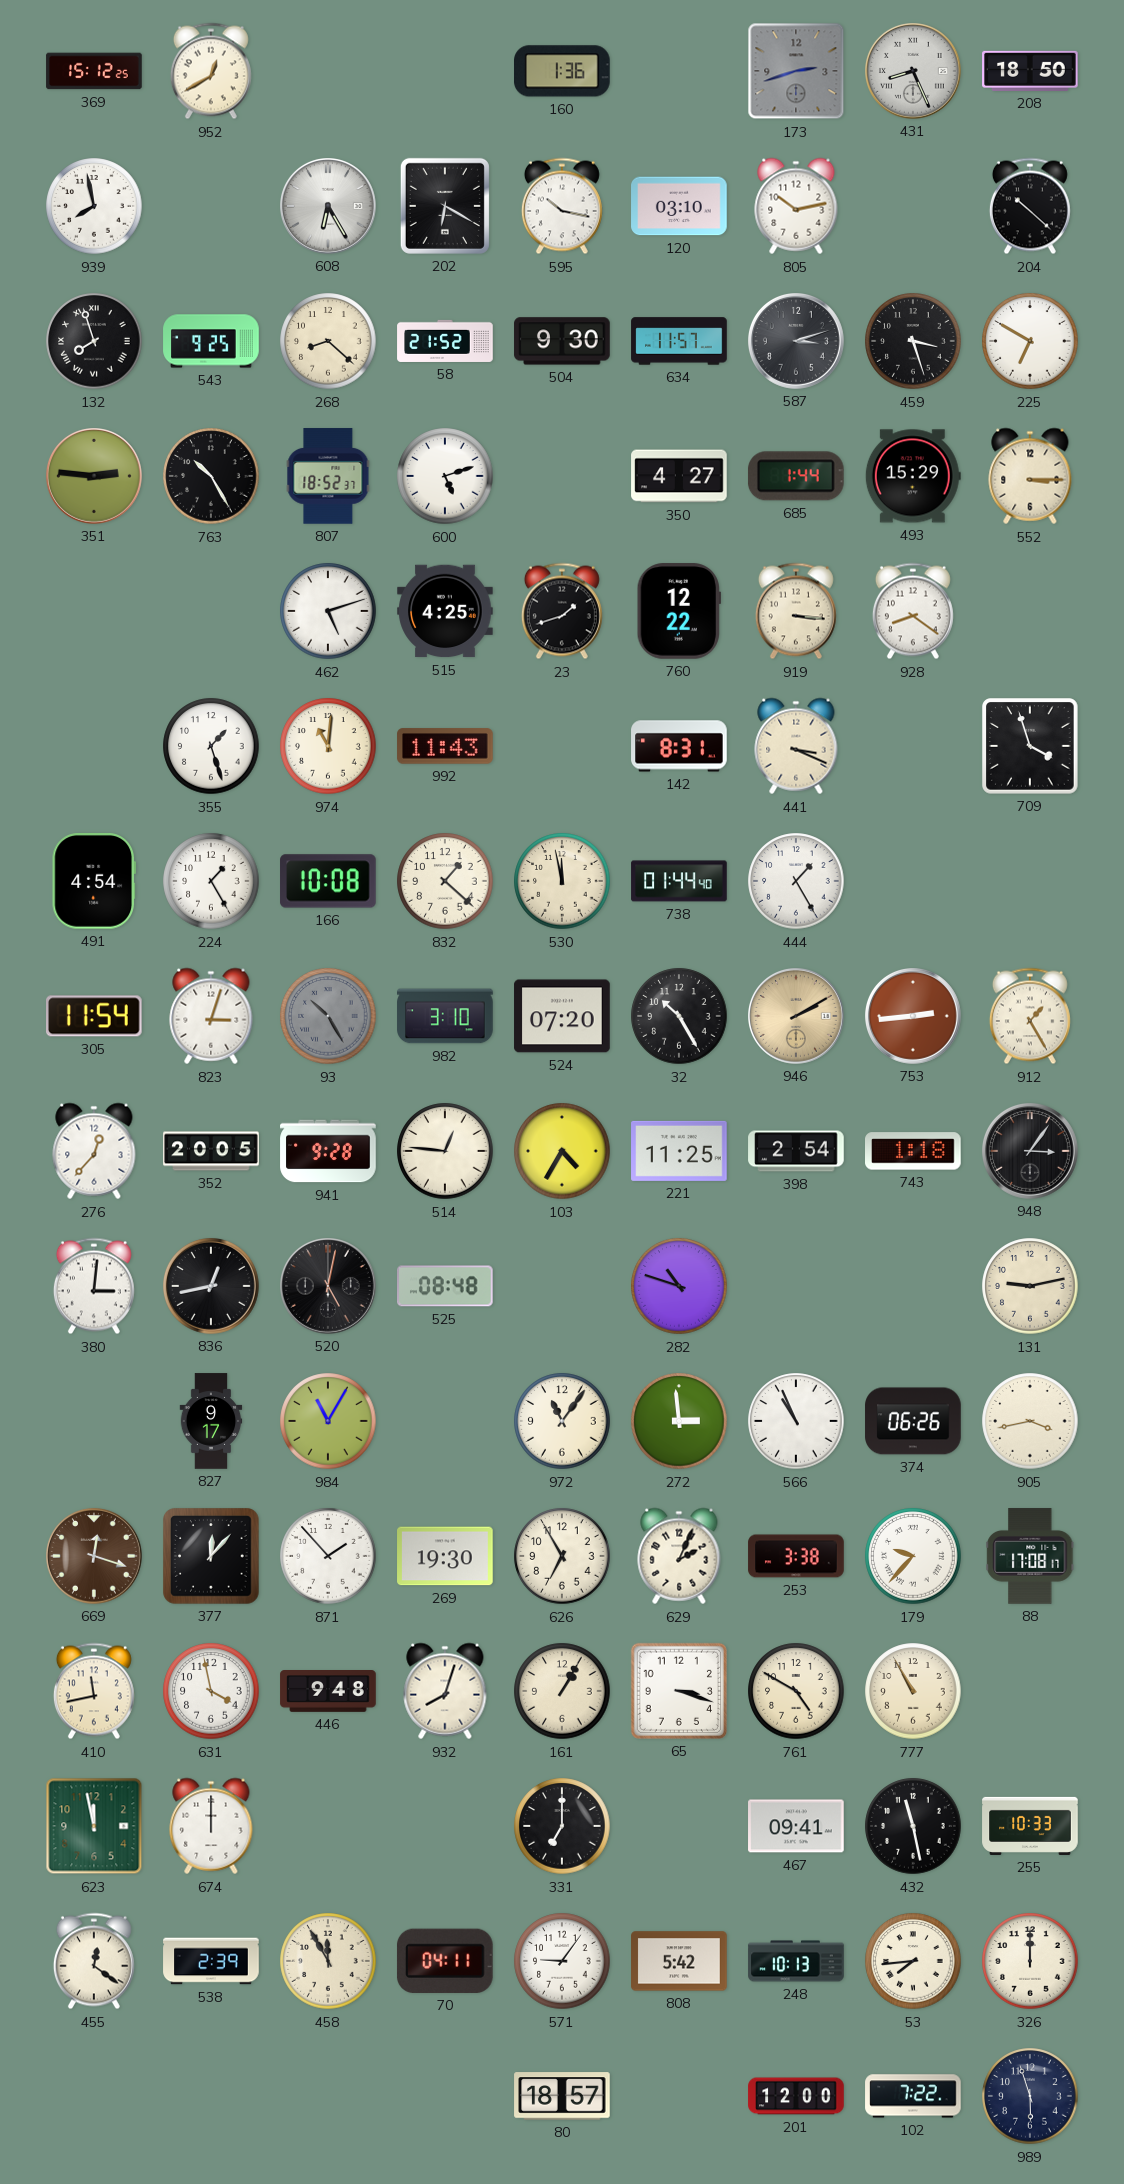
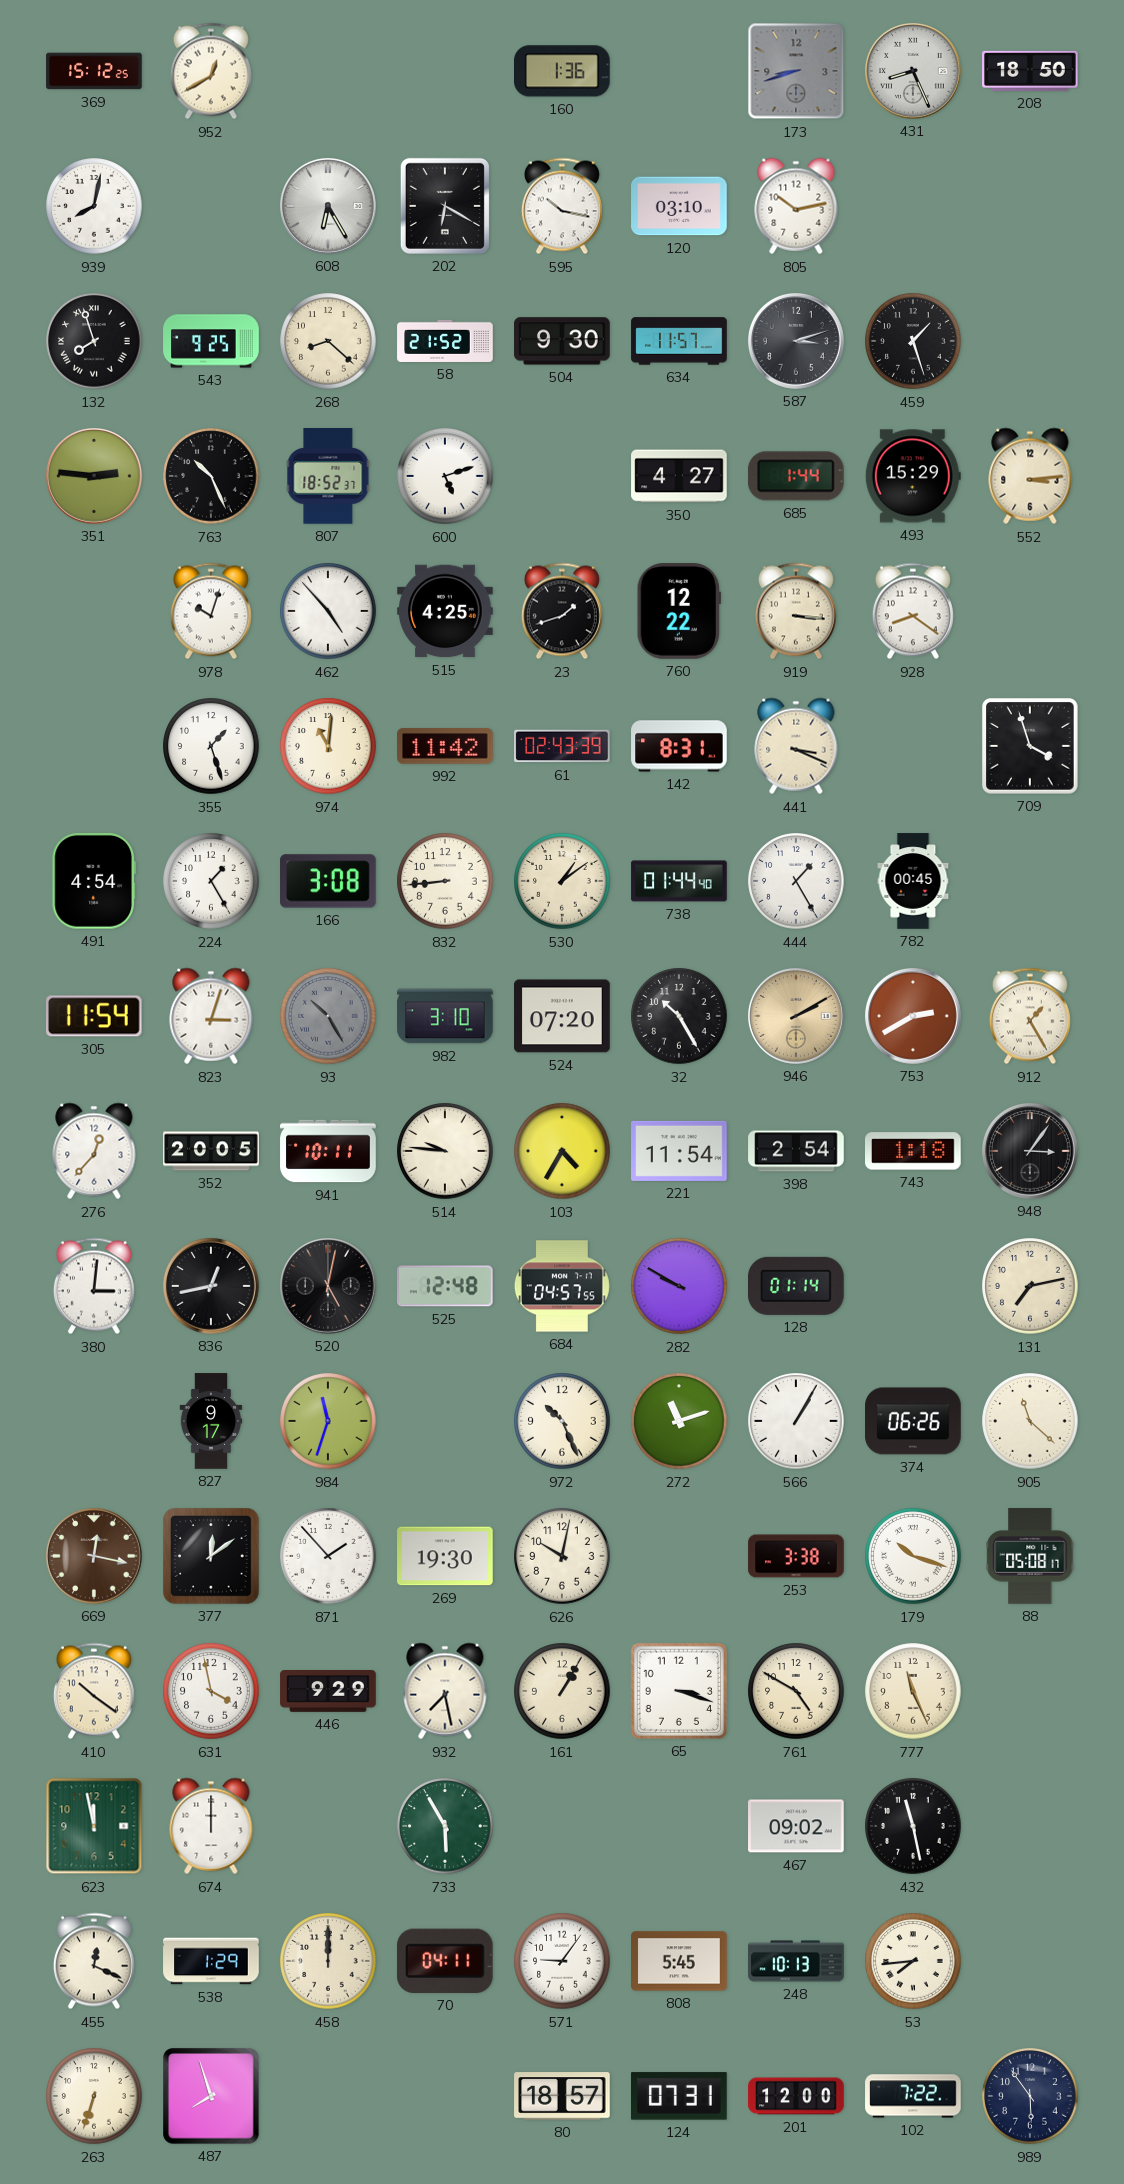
173: 2:42 -> 8:42
939: 7:58 -> 8:02
204: 10:22 -> none
459: 3:27 -> 1:27
225: 6:50 -> none
763: 10:25 -> 10:26
552: 3:15 -> 3:14
978: none -> 10:03
462: 5:12 -> 4:53
992: 11:43 -> 11:42
61: none -> 02:43
166: 10:08 -> 3:08
832: 1:22 -> 8:44
530: 11:58 -> 1:09
782: none -> 00:45
753: 2:44 -> 2:40
941: 9:28 -> 10:11
514: 12:46 -> 9:46
221: 11:25 -> 11:54
525: 08:48 -> 12:48
684: none -> 04:57
282: 10:48 -> 9:50
128: none -> 01:14
131: 9:13 -> 7:13
984: 11:05 -> 11:33
972: 11:06 -> 10:26
272: 2:59 -> 11:12
566: 10:56 -> 1:05
905: 3:43 -> 11:22
669: 12:18 -> 12:17
377: 12:07 -> 12:09
626: 6:55 -> 10:02
629: 2:04 -> none
179: 9:37 -> 10:18
88: 17:08 -> 05:08
410: 11:43 -> 10:21
446: 9:48 -> 9:29
932: 8:03 -> 7:28
777: 10:55 -> 11:26
733: none -> 5:55
331: 7:00 -> none
467: 09:41 -> 09:02
255: 10:33 -> none
455: 12:21 -> 12:19
538: 2:39 -> 1:29
458: 11:55 -> 12:00
808: 5:42 -> 5:45
326: 12:00 -> none
263: none -> 6:33
487: none -> 7:57
124: none -> 07:31
989: 5:57 -> 5:54
